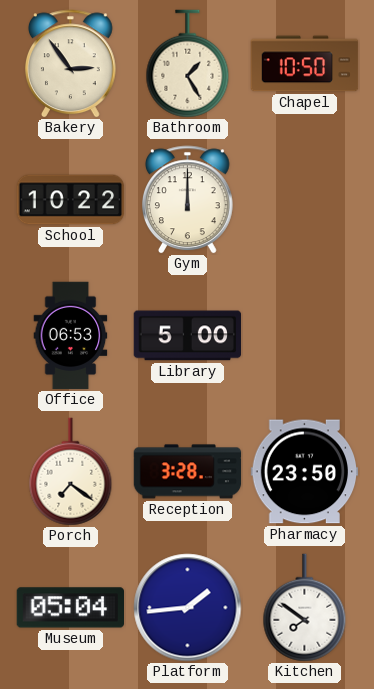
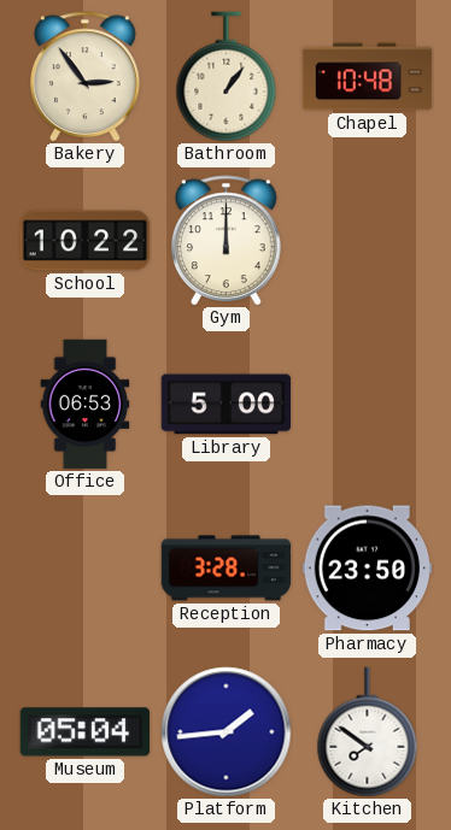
Bathroom: 1:25 -> 1:06
Chapel: 10:50 -> 10:48
Porch: 7:21 -> none
